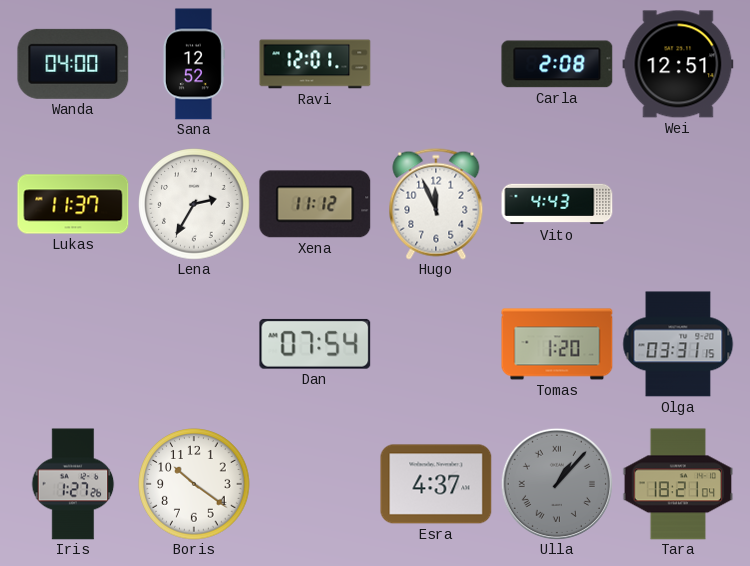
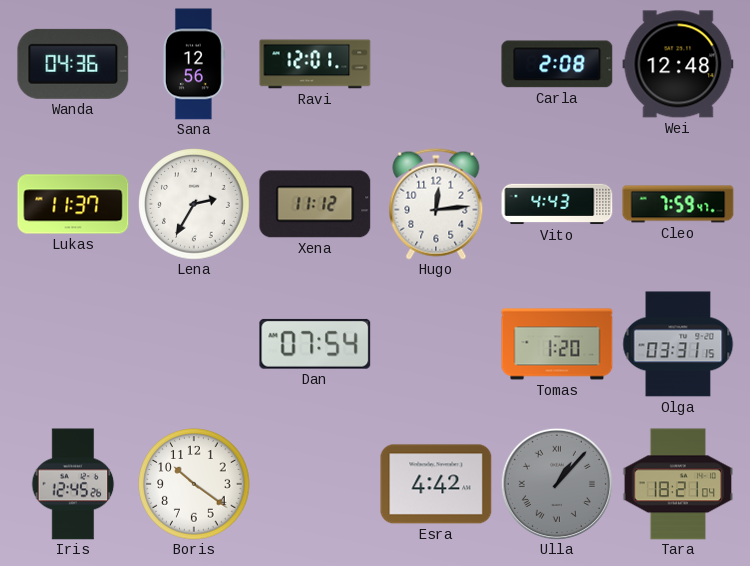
Wanda: 04:00 -> 04:36
Sana: 12:52 -> 12:56
Wei: 12:51 -> 12:48
Hugo: 11:56 -> 12:14
Cleo: none -> 7:59
Iris: 1:27 -> 12:45
Esra: 4:37 -> 4:42
